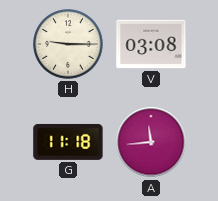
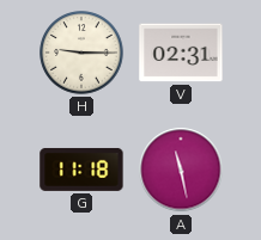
V: 03:08 -> 02:31
A: 11:44 -> 11:28
